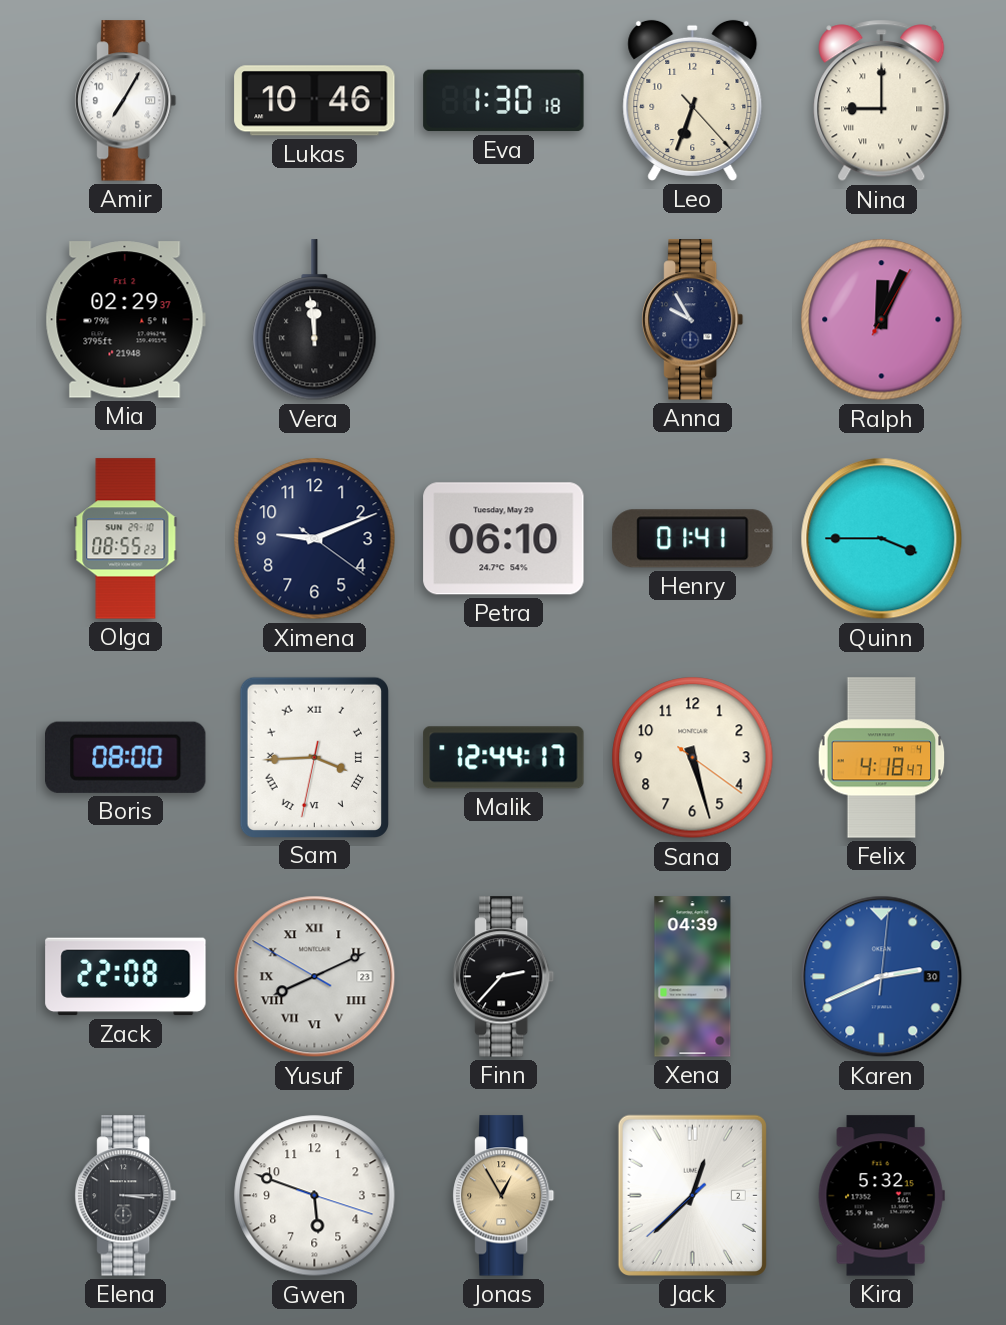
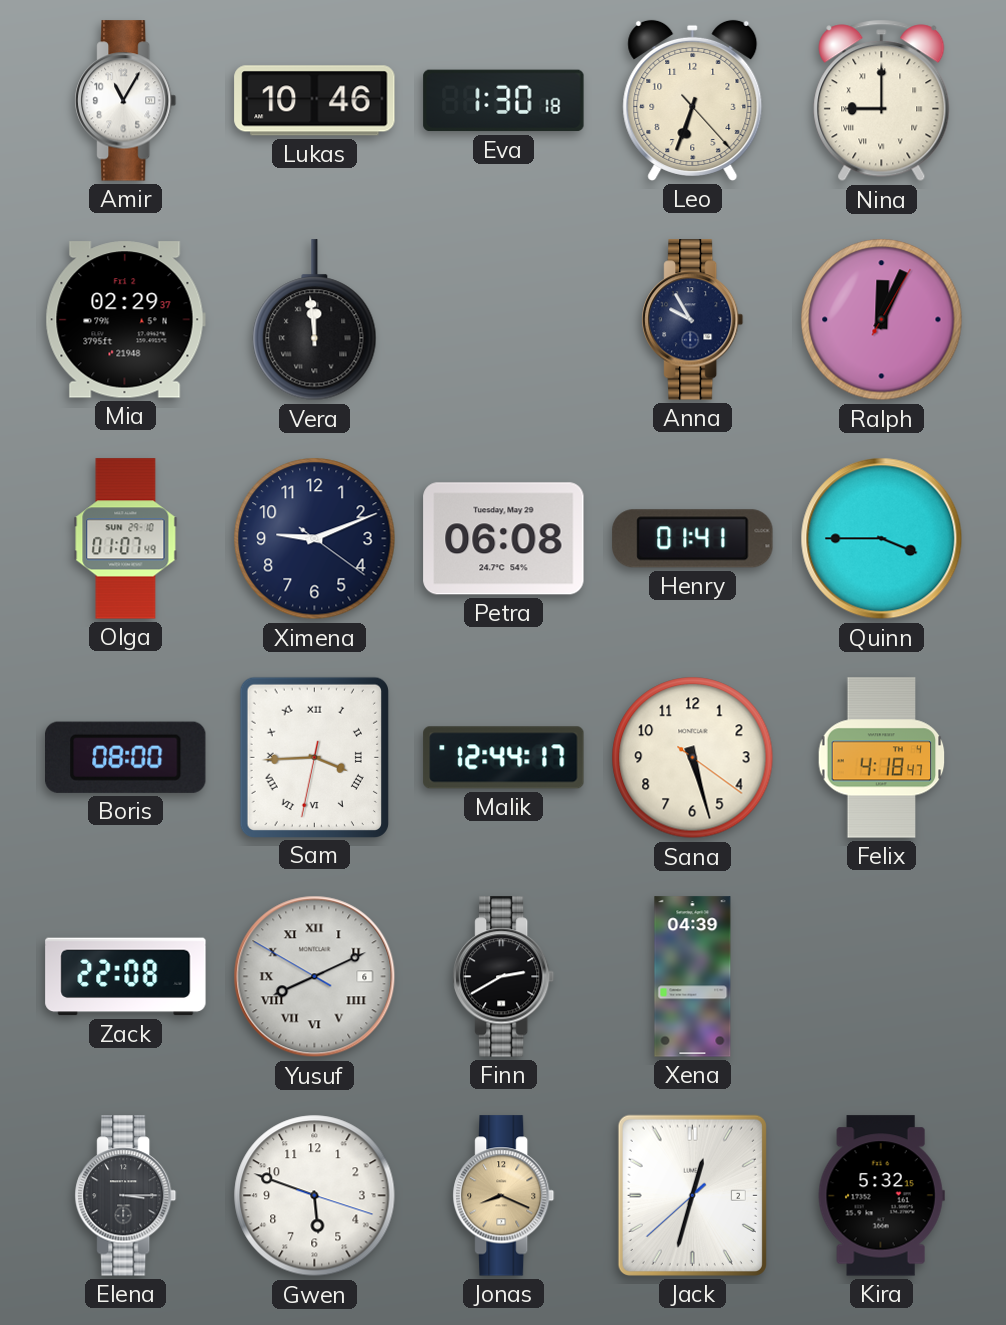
Amir: 7:05 -> 11:05
Olga: 08:55 -> 01:07
Petra: 06:10 -> 06:08
Yusuf date: 23 -> 6
Finn: 2:37 -> 2:40
Karen: 2:41 -> none
Jonas: 12:55 -> 8:19
Jack: 12:37 -> 12:32
